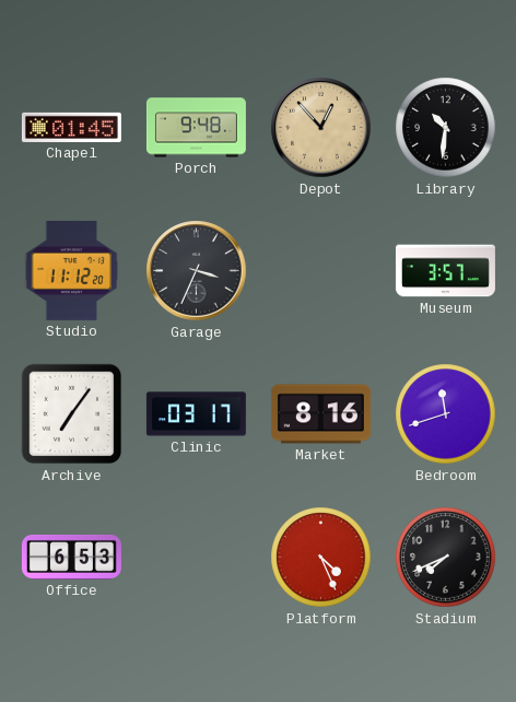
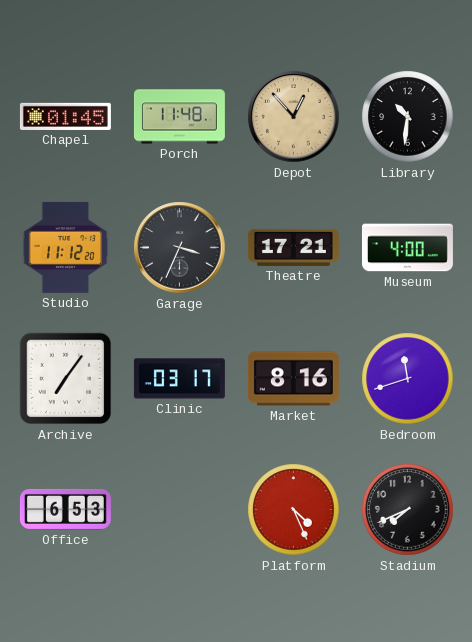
Porch: 9:48 -> 11:48
Theatre: none -> 17:21
Museum: 3:57 -> 4:00
